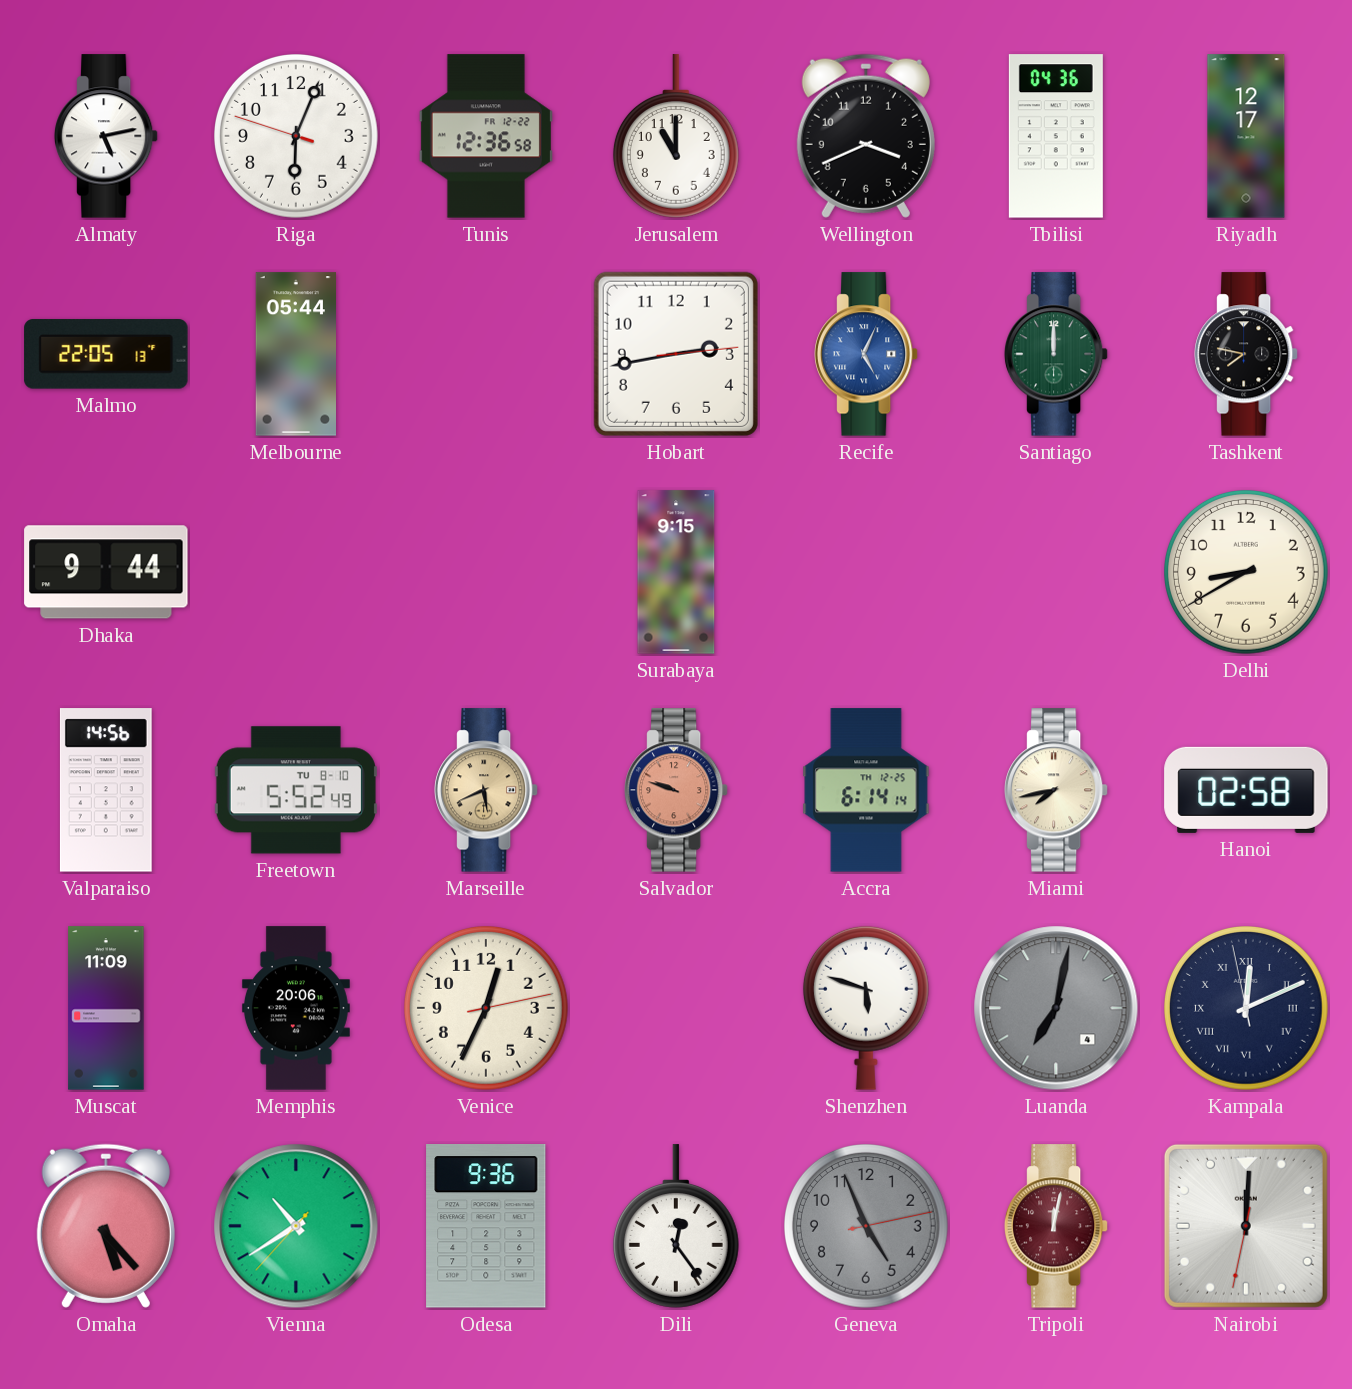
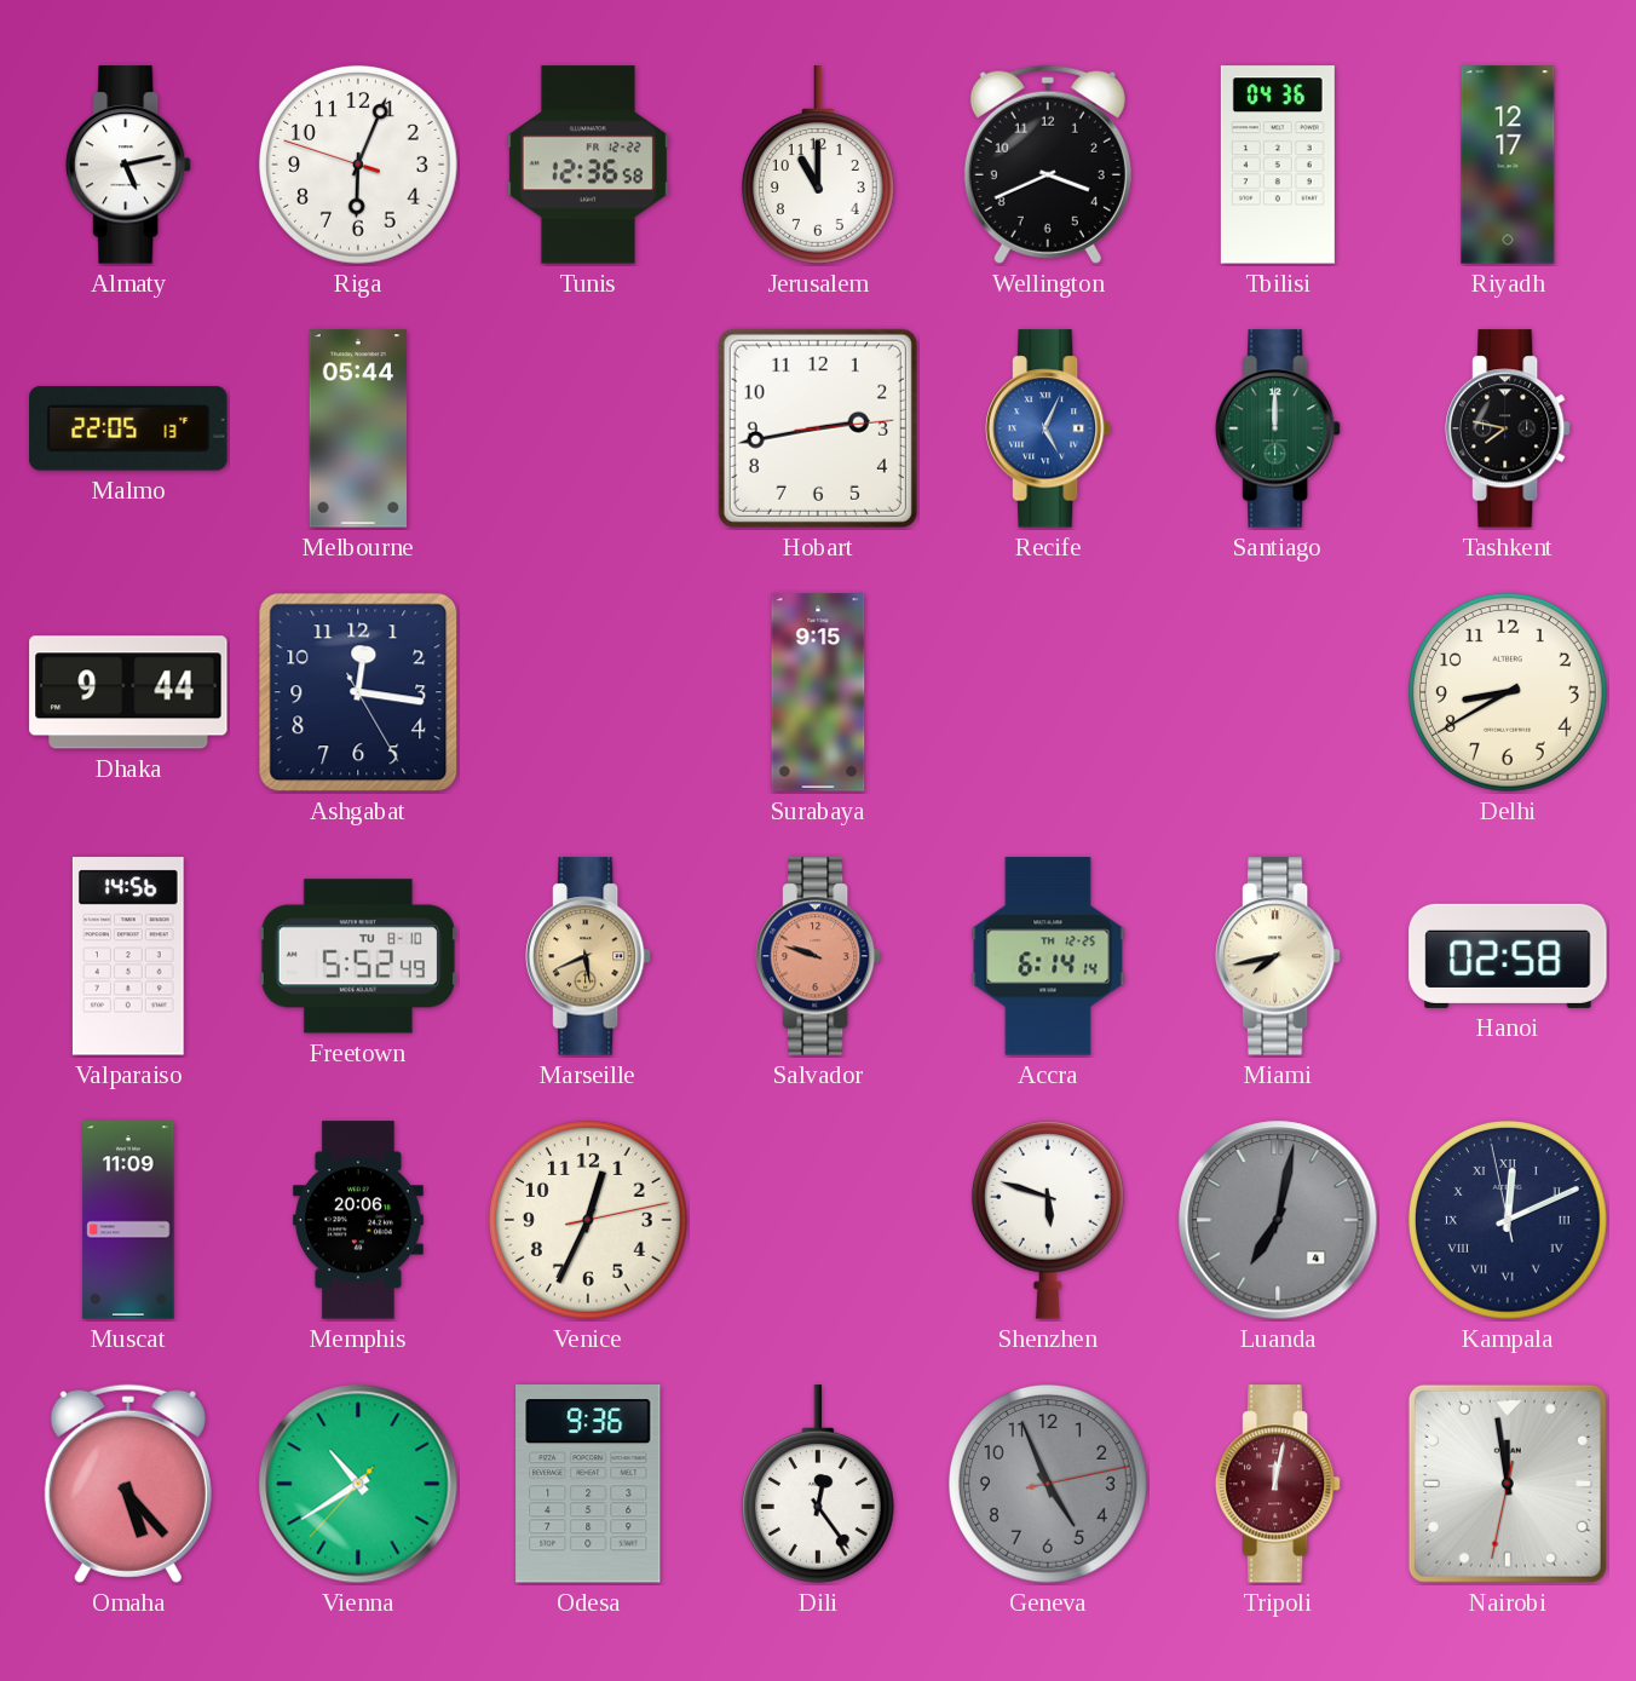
Ashgabat: none -> 12:16
Nairobi: 12:00 -> 11:58
